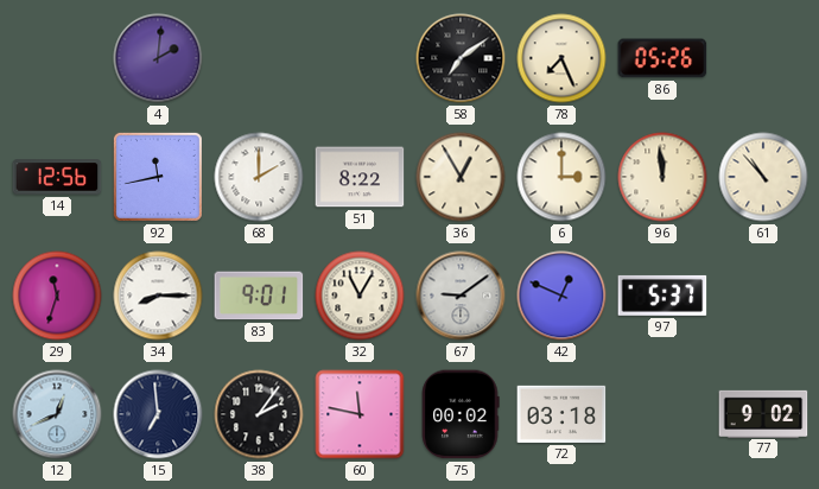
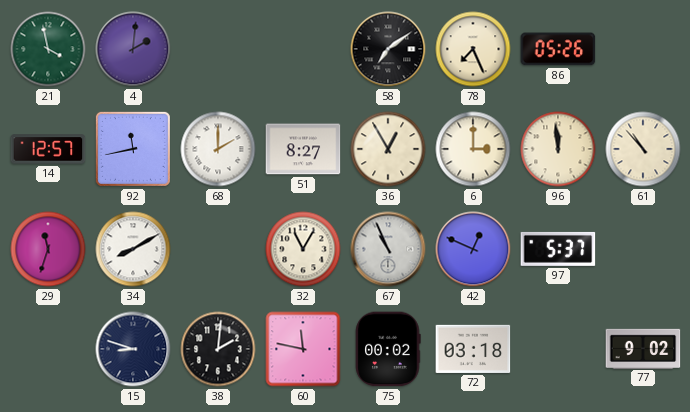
21: none -> 3:58
14: 12:56 -> 12:57
51: 8:22 -> 8:27
34: 8:15 -> 8:10
83: 9:01 -> none
67: 9:09 -> 10:56
12: 12:41 -> none
15: 6:59 -> 8:48
38: 2:06 -> 2:01
